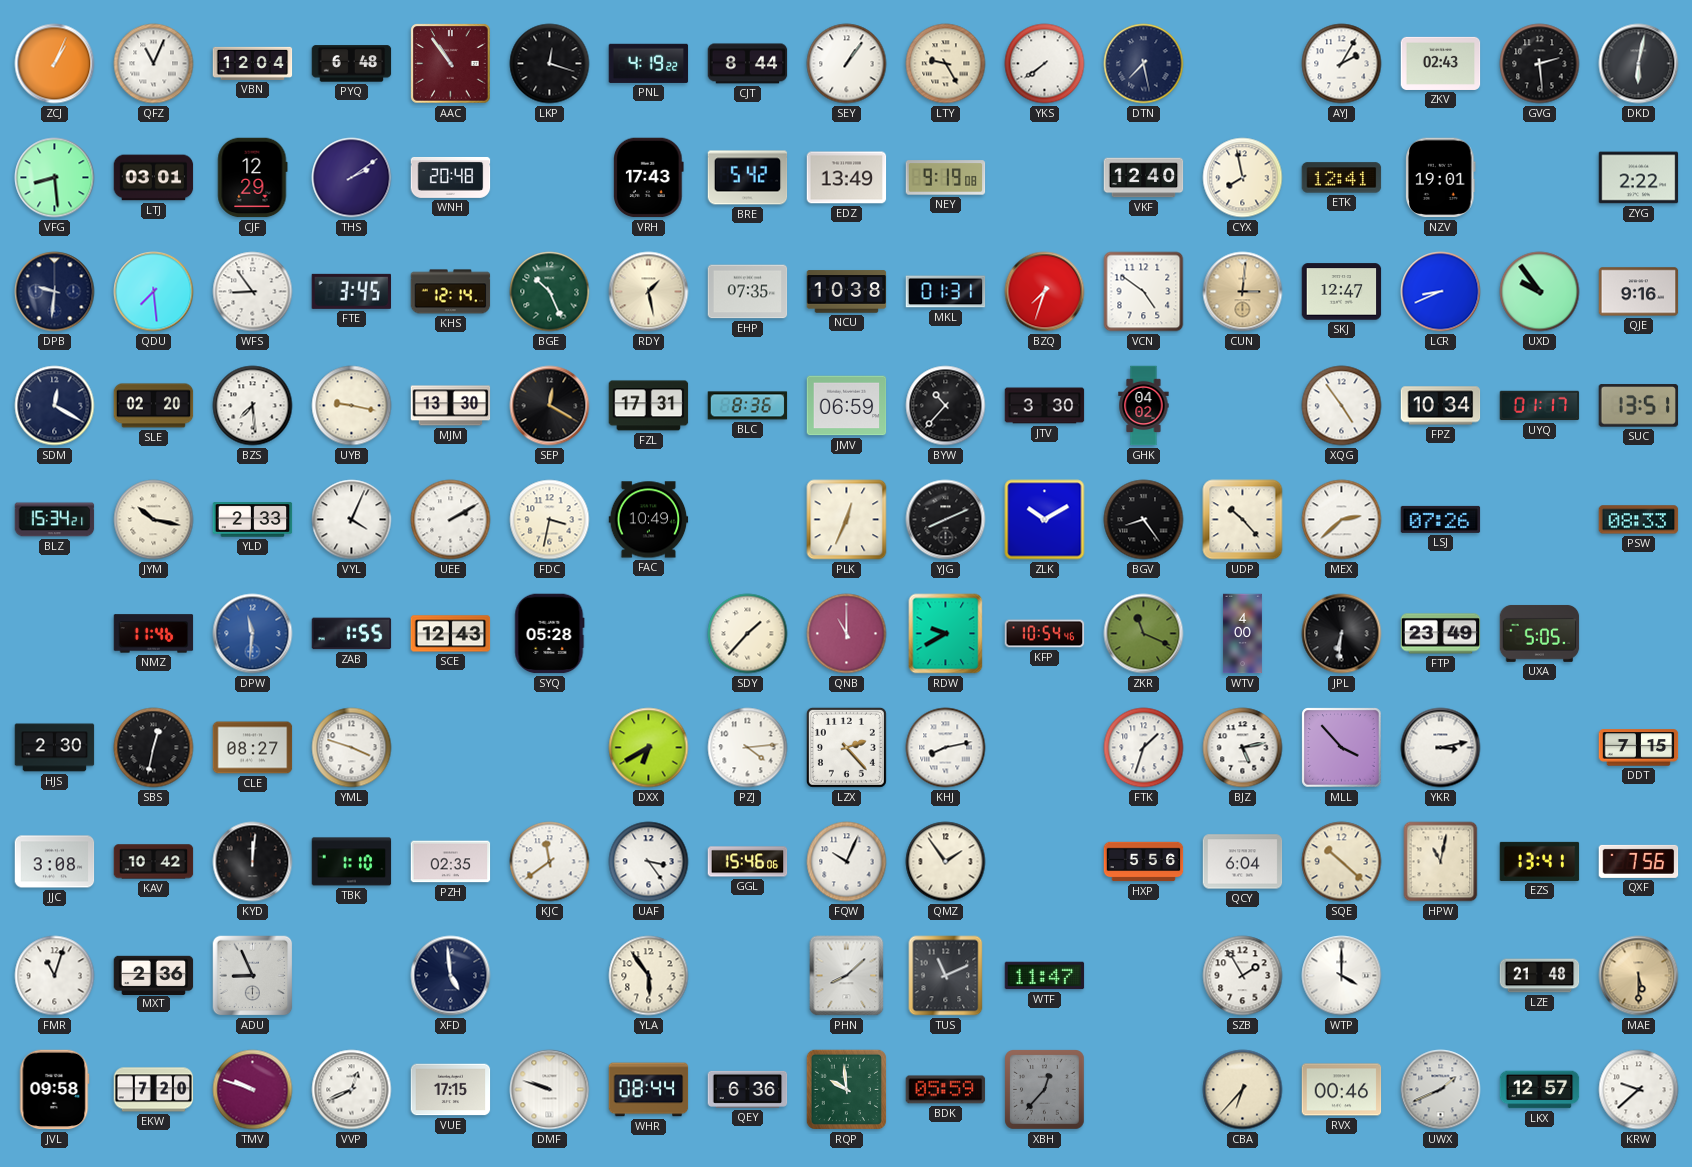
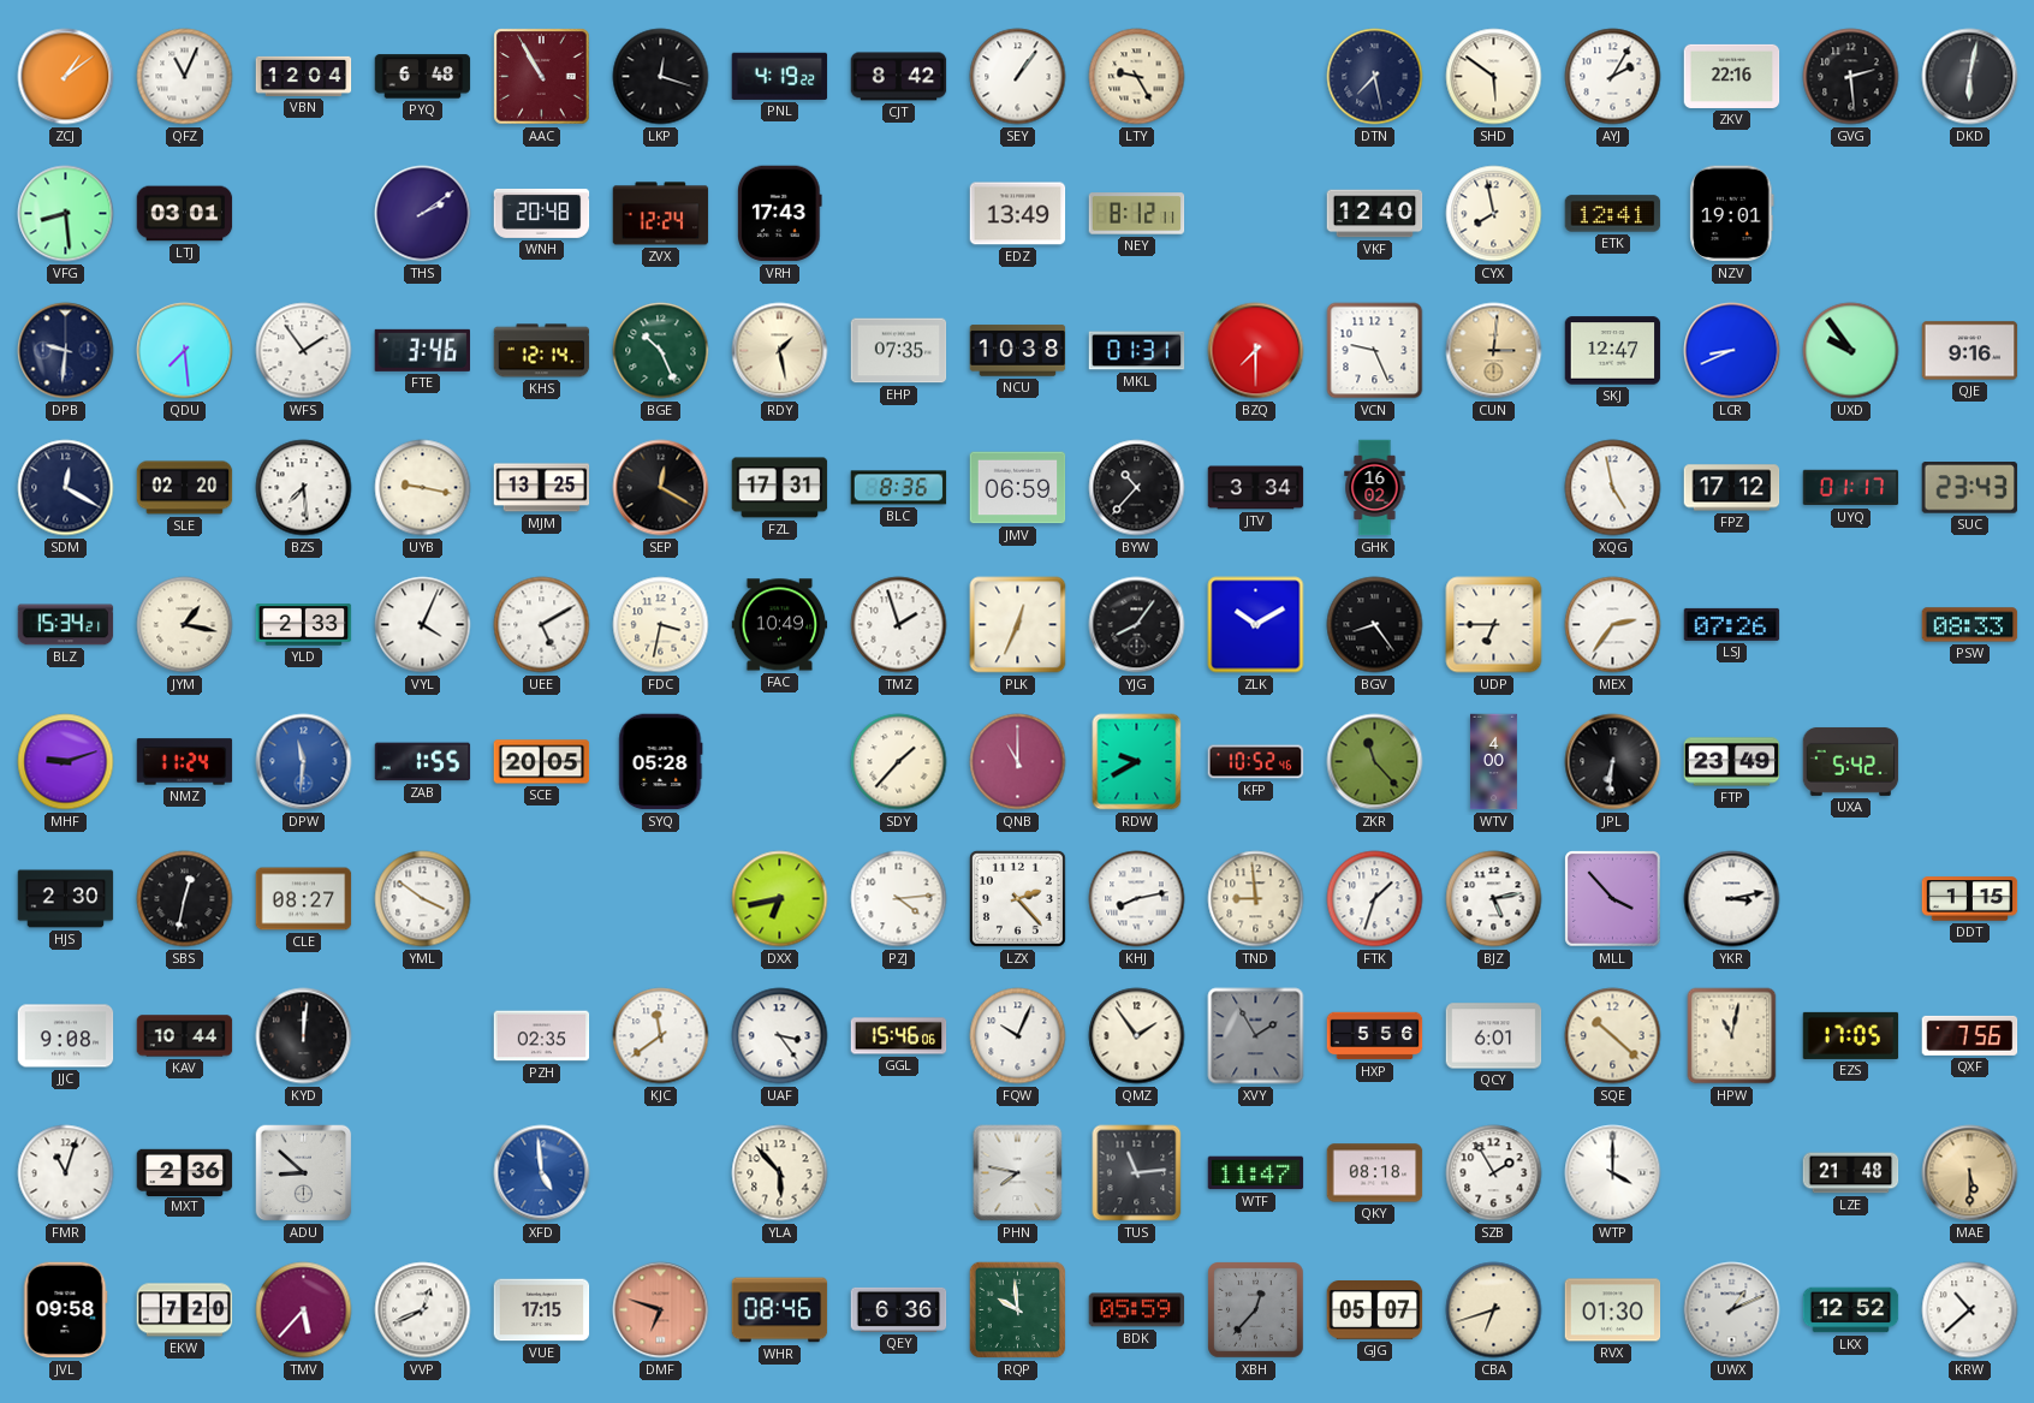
ZCJ: 1:04 -> 1:09
AAC: 10:54 -> 10:55
CJT: 8:44 -> 8:42
YKS: 7:39 -> none
SHD: none -> 5:51
ZKV: 02:43 -> 22:16
CJF: 12:29 -> none
ZVX: none -> 12:24
BRE: 5:42 -> none
NEY: 9:19 -> 8:12
ZYG: 2:22 -> none
WFS: 8:54 -> 1:54
FTE: 3:45 -> 3:46
BZQ: 7:33 -> 7:30
VCN: 4:51 -> 9:26
MJM: 13:30 -> 13:25
JTV: 3:30 -> 3:34
GHK: 04:02 -> 16:02
XQG: 4:54 -> 4:58
FPZ: 10:34 -> 17:12
SUC: 13:51 -> 23:43
JYM: 10:17 -> 1:17
UEE: 2:10 -> 5:10
TMZ: none -> 1:57
YJG: 8:11 -> 8:06
UDP: 10:23 -> 6:45
MEX: 2:38 -> 2:36
MHF: none -> 9:12
NMZ: 11:46 -> 11:24
SCE: 12:43 -> 20:05
KFP: 10:54 -> 10:52
ZKR: 11:19 -> 11:23
UXA: 5:05 -> 5:42
YML: 3:48 -> 3:51
DXX: 6:40 -> 6:43
TND: none -> 8:59
DDT: 7:15 -> 1:15
JJC: 3:08 -> 9:08
KAV: 10:42 -> 10:44
TBK: 1:10 -> none
XVY: none -> 1:55
QCY: 6:04 -> 6:01
EZS: 13:41 -> 17:05
ADU: 8:56 -> 8:52
XFD dial: navy -> blue
YLA: 5:54 -> 5:53
PHN: 8:08 -> 7:47
TUS: 11:11 -> 11:14
QKY: none -> 08:18
TMV: 9:48 -> 5:37
DMF: 9:48 -> 6:48
DMF dial: white -> salmon
WHR: 08:44 -> 08:46
GJG: none -> 05:07
CBA: 6:37 -> 6:42
RVX: 00:46 -> 01:30
UWX: 1:41 -> 1:11
LKX: 12:57 -> 12:52
KRW: 9:38 -> 10:38
